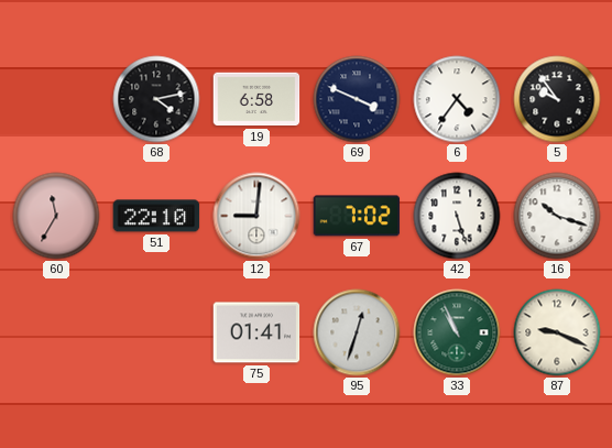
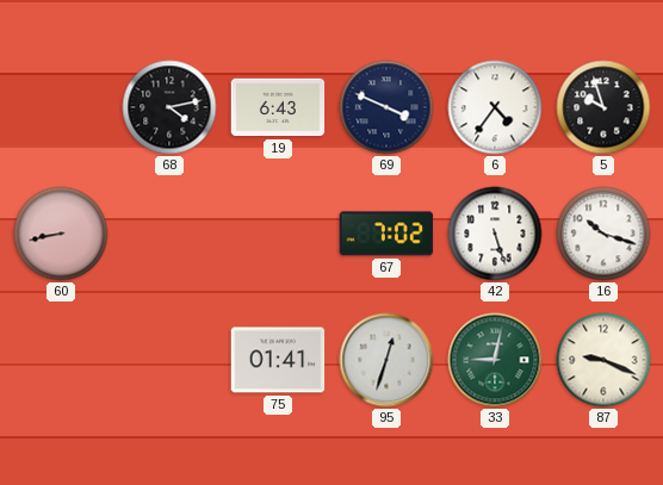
19: 6:58 -> 6:43
5: 9:54 -> 9:57
60: 11:35 -> 8:43
51: 22:10 -> none
12: 9:01 -> none
33: 10:56 -> 9:02
